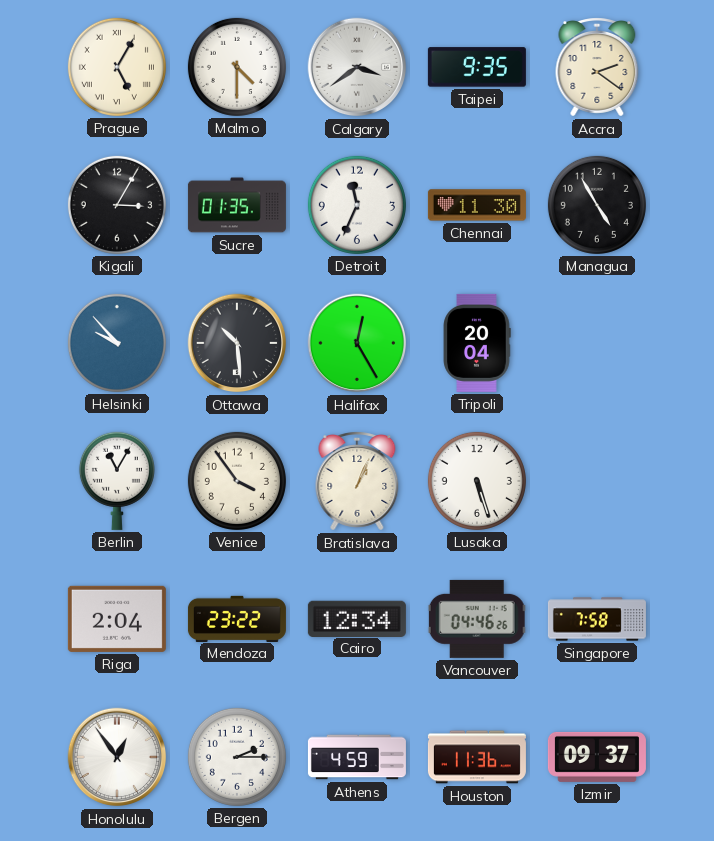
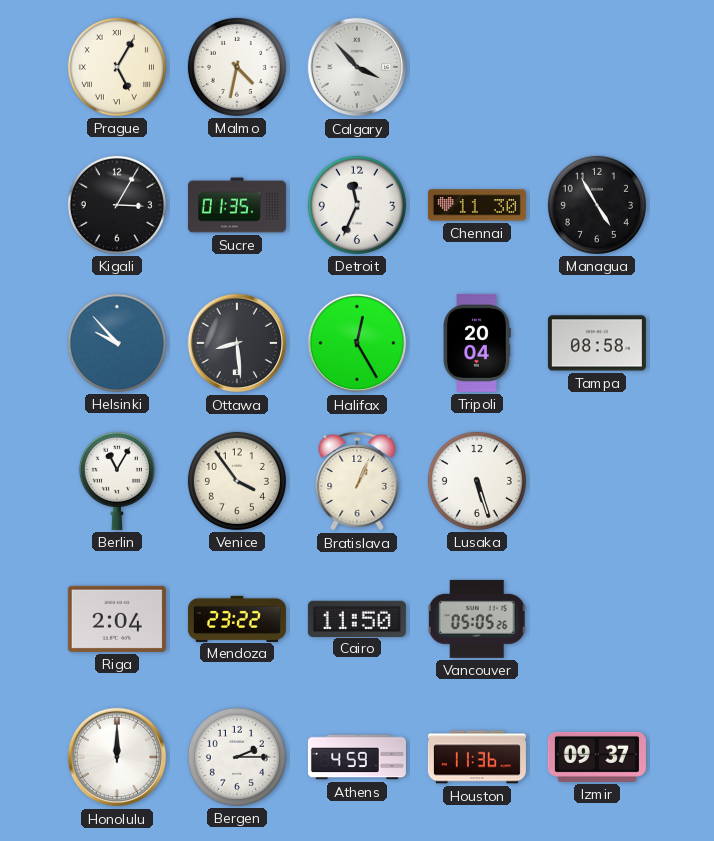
Malmo: 4:30 -> 4:32
Calgary: 3:39 -> 3:53
Taipei: 9:35 -> none
Accra: 2:21 -> none
Ottawa: 10:29 -> 8:29
Tampa: none -> 08:58
Cairo: 12:34 -> 11:50
Vancouver: 04:46 -> 05:05
Singapore: 7:58 -> none
Honolulu: 12:54 -> 12:00
